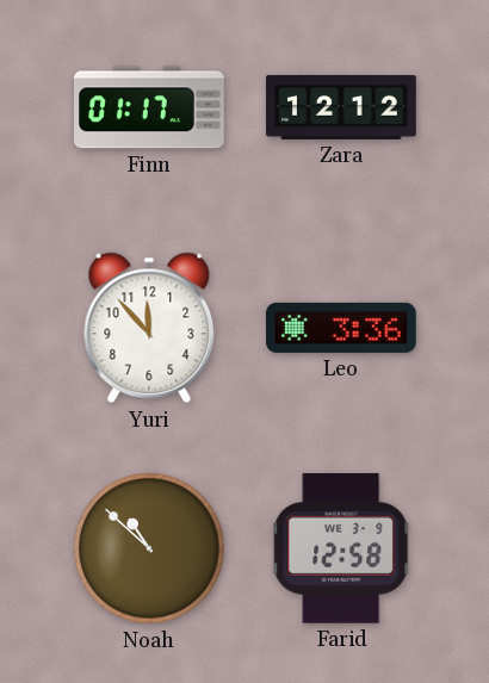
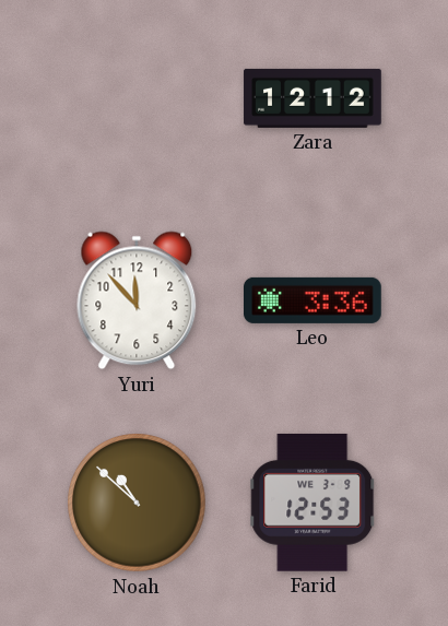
Finn: 01:17 -> none
Farid: 12:58 -> 12:53
